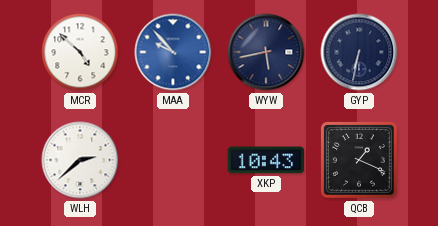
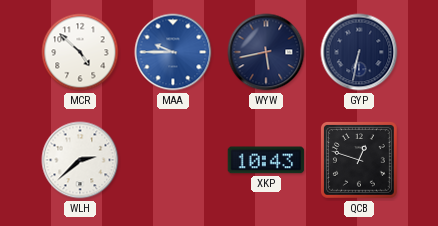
MAA: 9:53 -> 9:45
QCB: 1:19 -> 12:48
